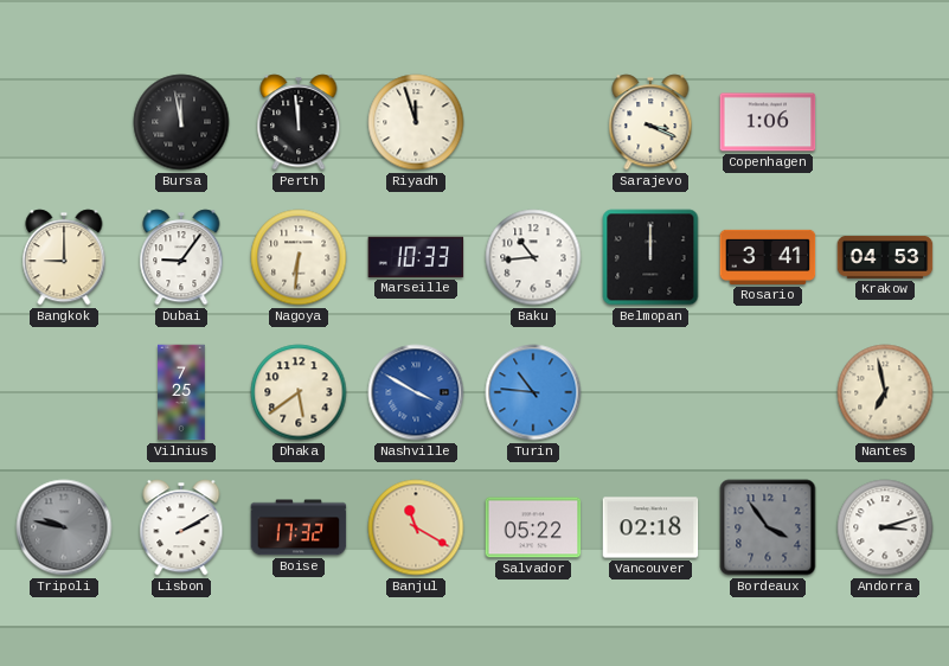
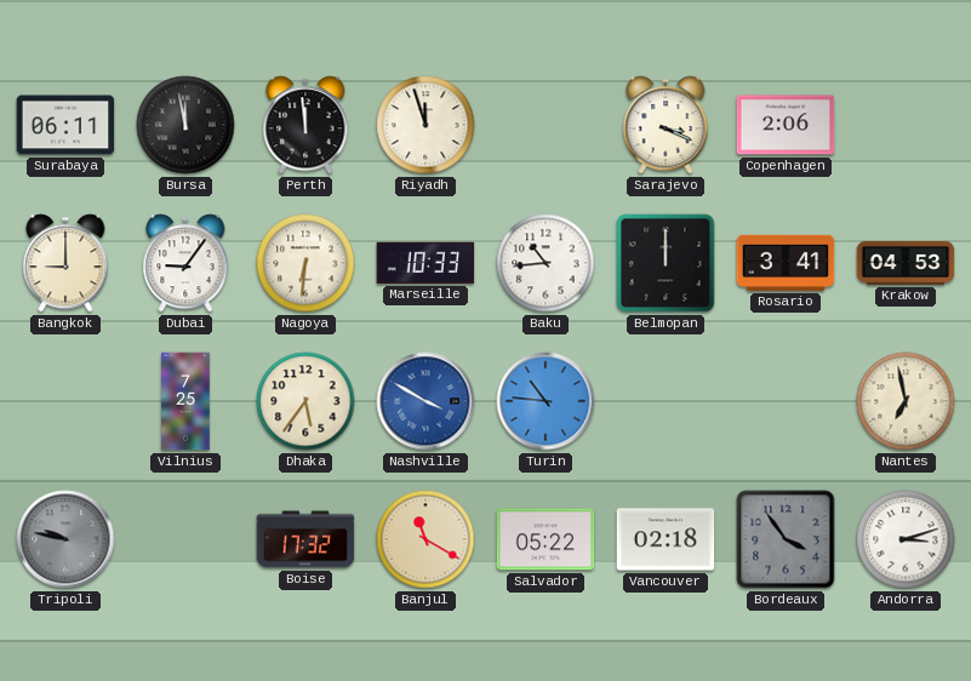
Surabaya: none -> 06:11
Copenhagen: 1:06 -> 2:06
Dhaka: 5:39 -> 5:36
Lisbon: 2:10 -> none
